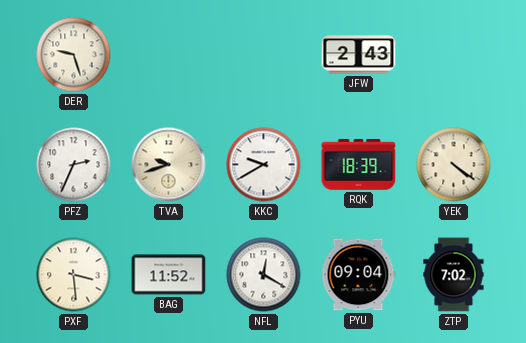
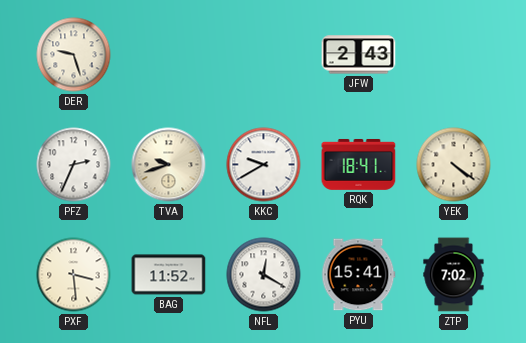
RQK: 18:39 -> 18:41
PYU: 09:04 -> 15:41
